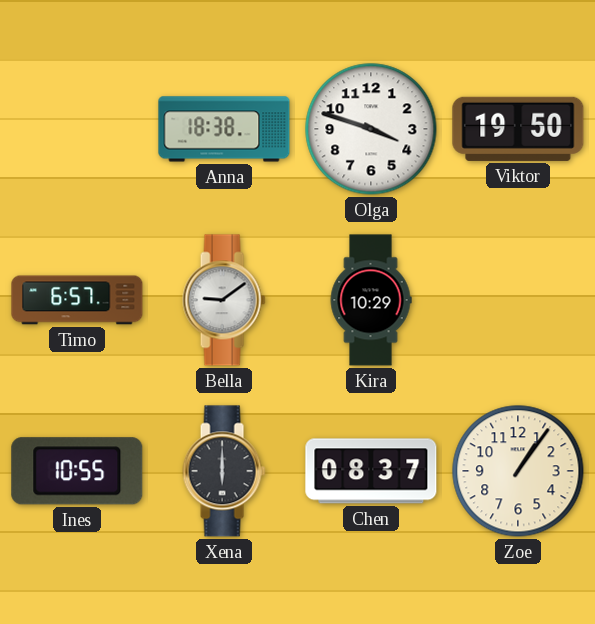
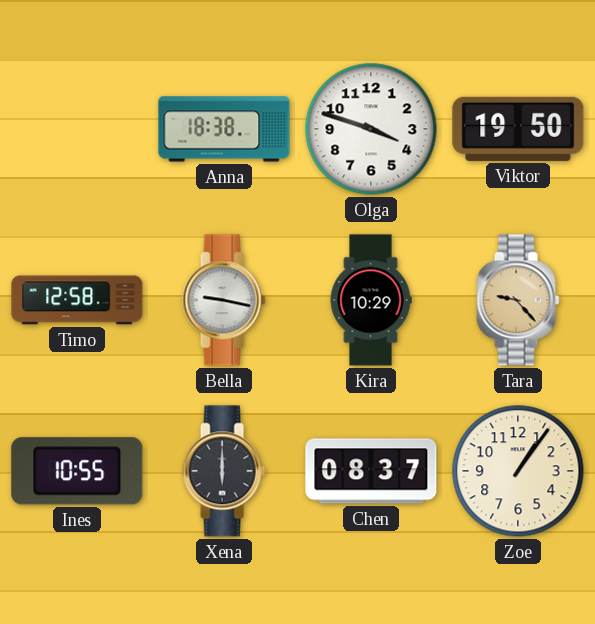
Timo: 6:57 -> 12:58
Bella: 9:09 -> 9:17
Tara: none -> 9:23
